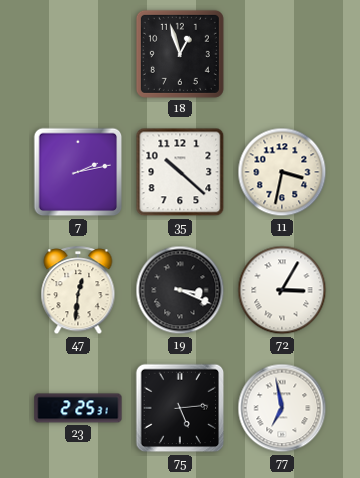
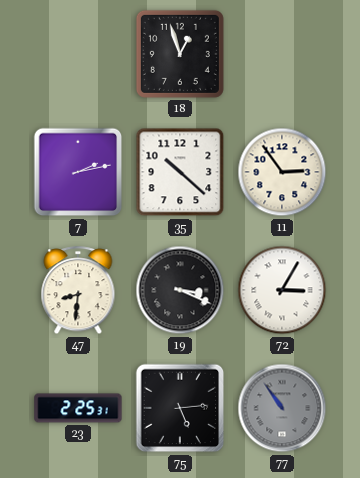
11: 3:32 -> 2:54
47: 12:31 -> 8:31
77: 6:58 -> 10:54
77 dial: white -> grey
